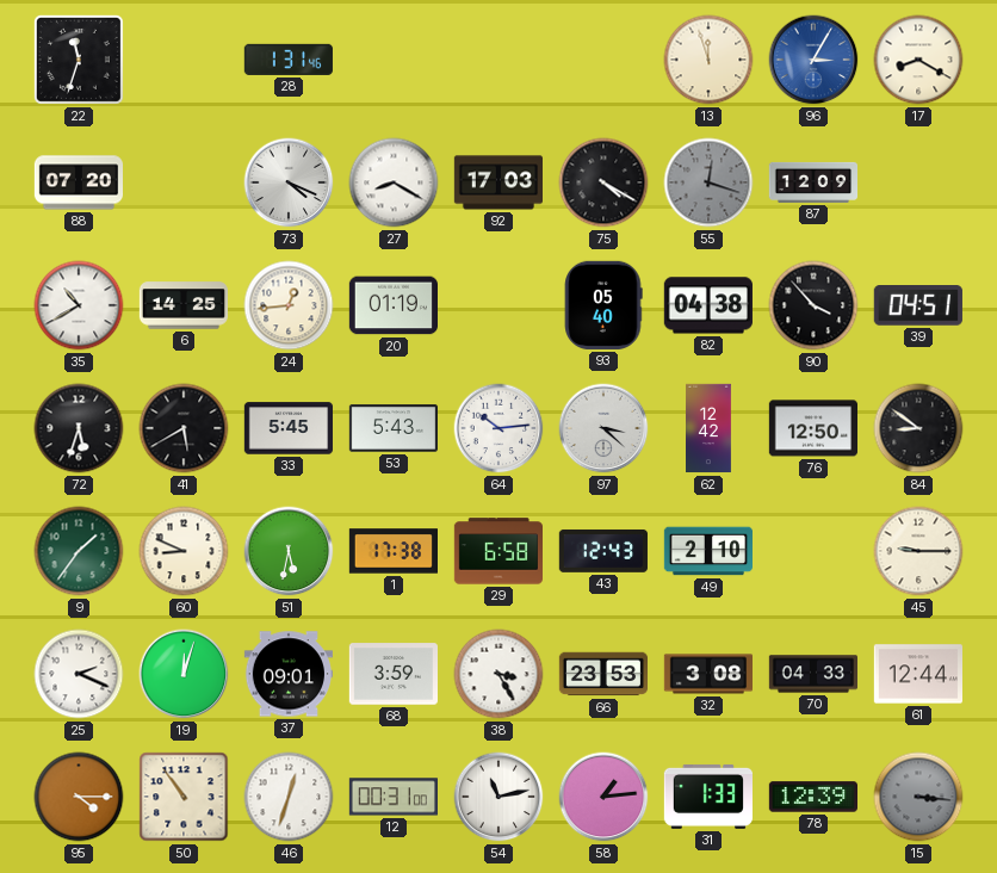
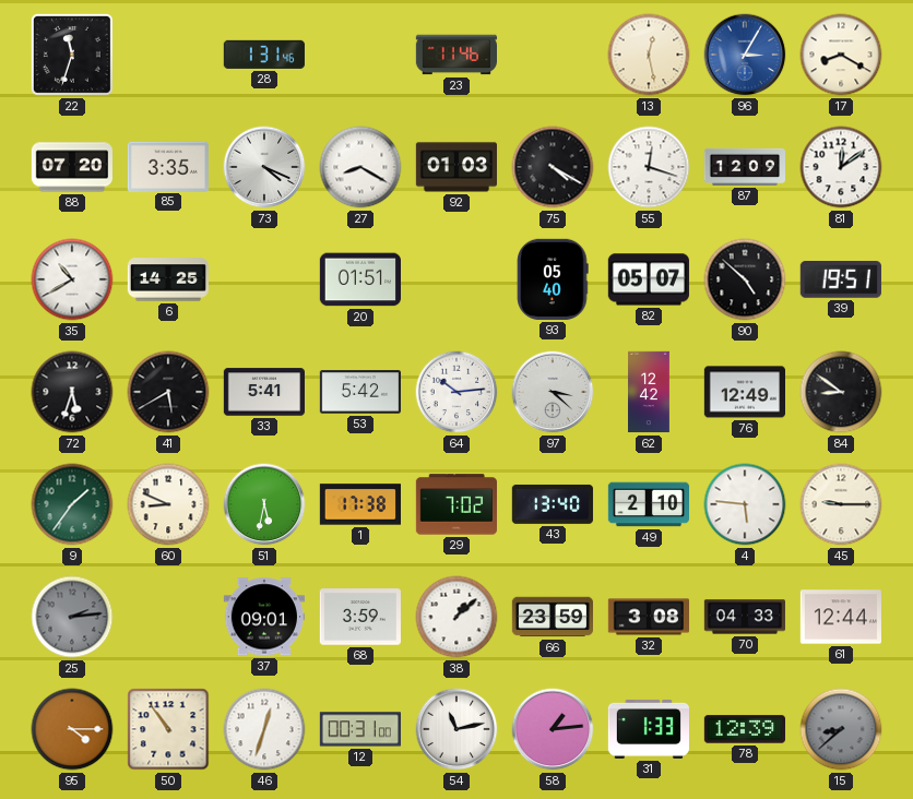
23: none -> 11:46
13: 11:57 -> 12:28
85: none -> 3:35
92: 17:03 -> 01:03
55 dial: grey -> white
81: none -> 12:09
24: 12:44 -> none
20: 01:19 -> 01:51
82: 04:38 -> 05:07
90: 3:53 -> 4:52
39: 04:51 -> 19:51
33: 5:45 -> 5:41
53: 5:43 -> 5:42
76: 12:50 -> 12:49
29: 6:58 -> 7:02
43: 12:43 -> 13:40
4: none -> 5:46
25: 2:19 -> 2:14
25 dial: white -> grey
19: 12:03 -> none
38: 3:25 -> 1:08
66: 23:53 -> 23:59
15: 3:16 -> 8:38
